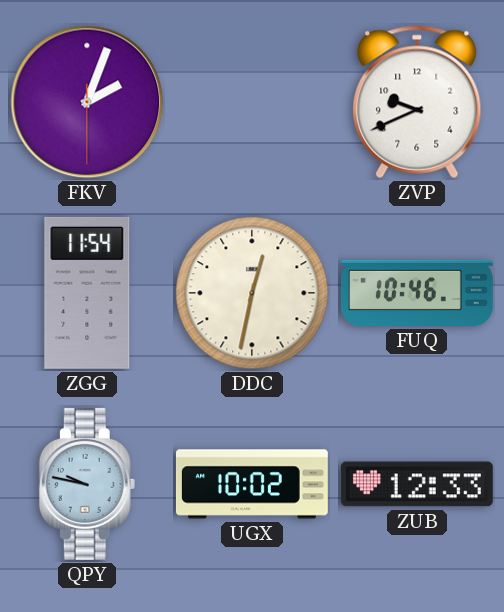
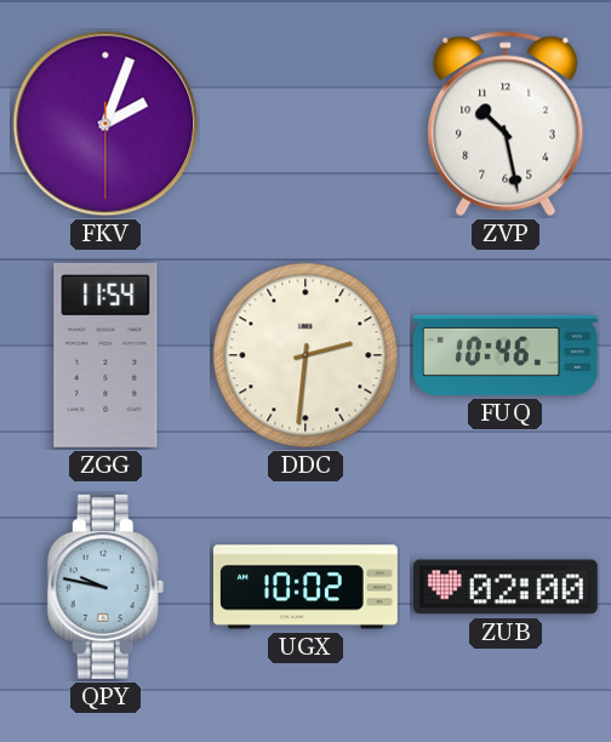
ZVP: 9:41 -> 10:28
DDC: 12:32 -> 2:31
ZUB: 12:33 -> 02:00
